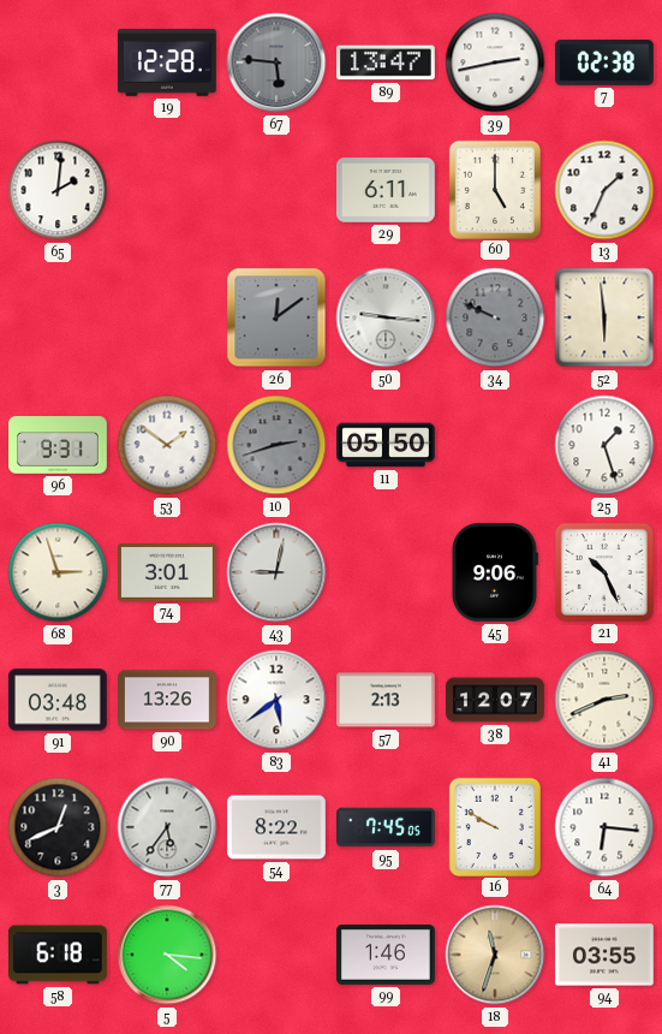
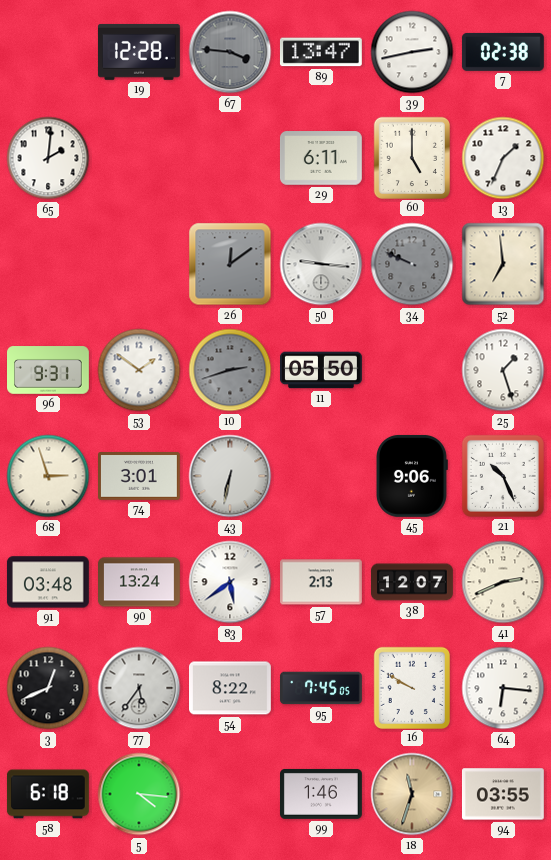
67: 5:46 -> 3:46
52: 5:59 -> 6:59
43: 9:02 -> 6:32
90: 13:26 -> 13:24
